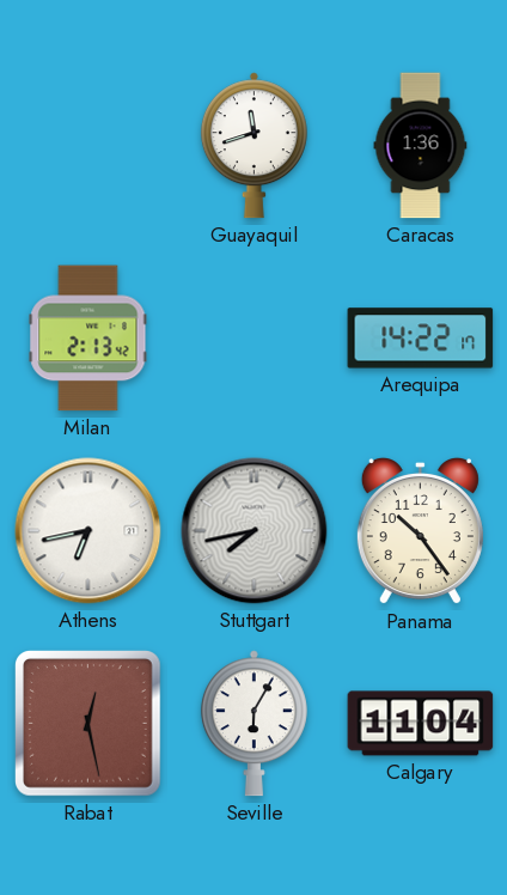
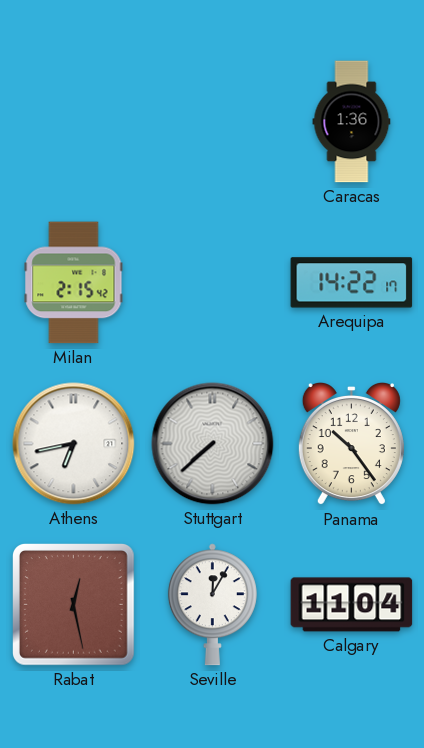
Guayaquil: 11:42 -> none
Milan: 2:13 -> 2:15
Stuttgart: 7:43 -> 7:38
Seville: 6:05 -> 12:05
